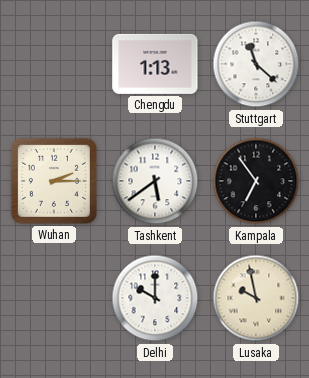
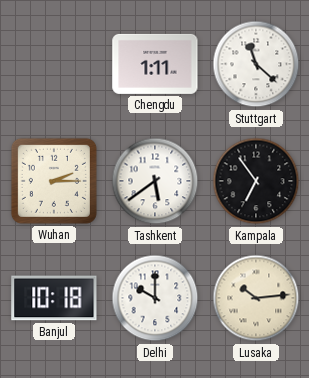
Chengdu: 1:13 -> 1:11
Banjul: none -> 10:18
Lusaka: 9:58 -> 10:14
